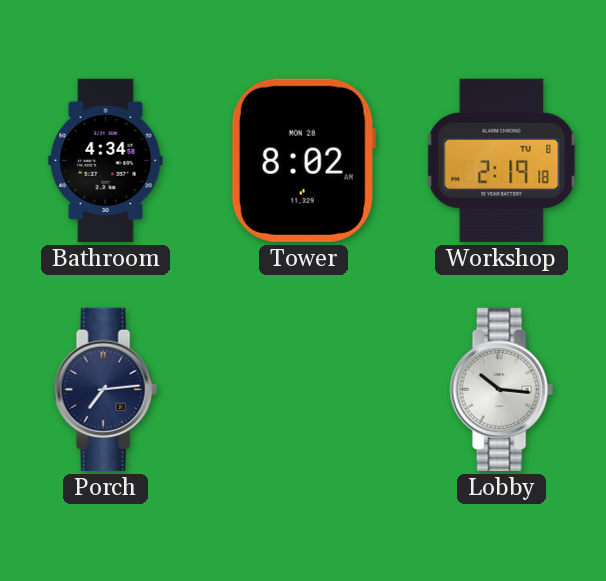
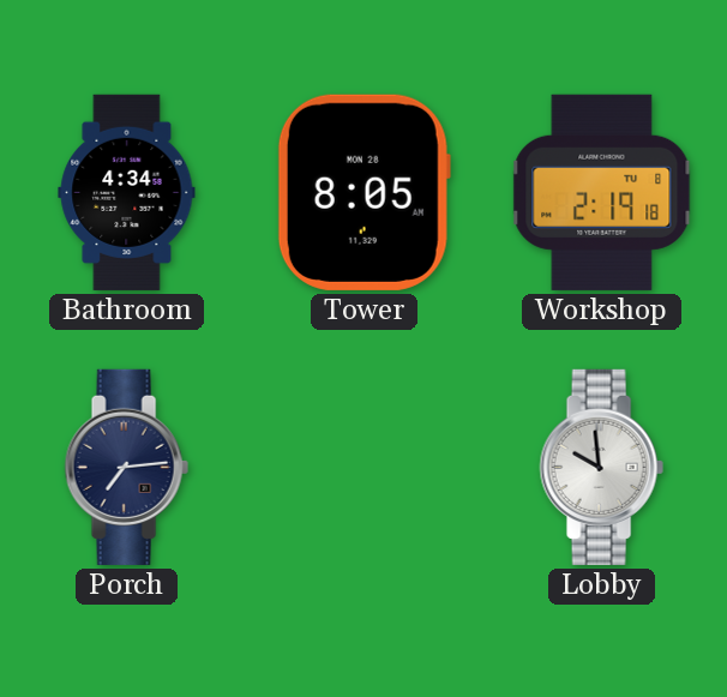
Tower: 8:02 -> 8:05
Lobby: 10:16 -> 9:59
